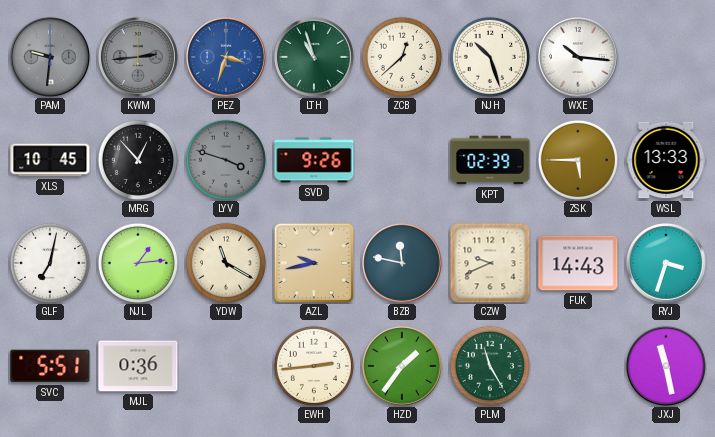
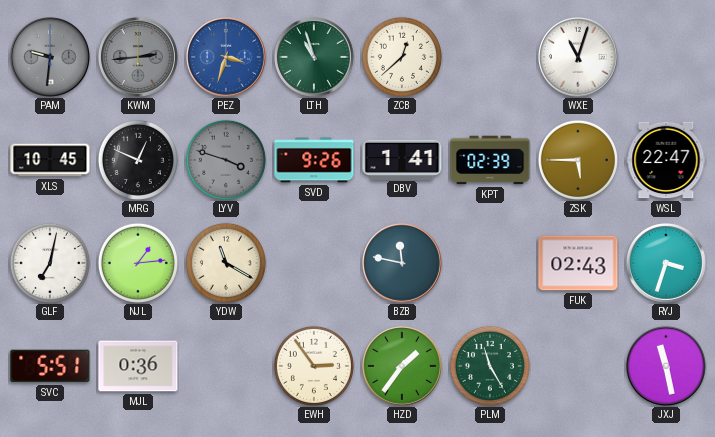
NJH: 10:27 -> none
WXE: 10:16 -> 11:03
MRG: 12:53 -> 12:49
DBV: none -> 1:41
WSL: 13:33 -> 22:47
AZL: 9:43 -> none
CZW: 9:41 -> none
FUK: 14:43 -> 02:43
EWH: 2:44 -> 2:54
